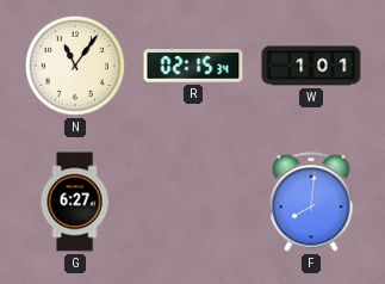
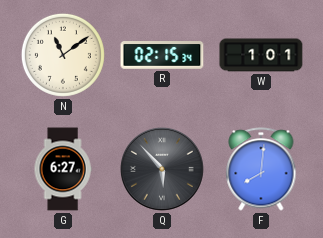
N: 11:06 -> 11:09
Q: none -> 5:53
